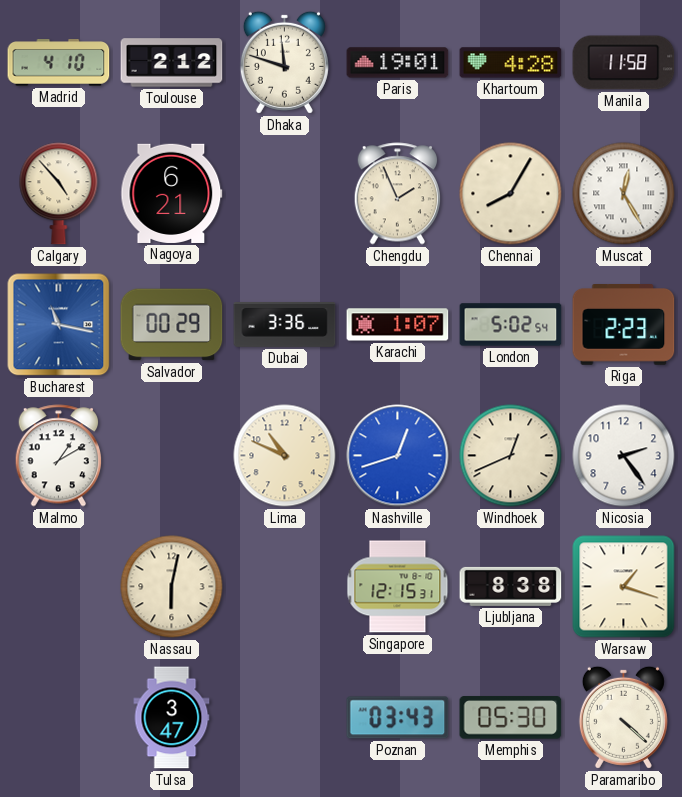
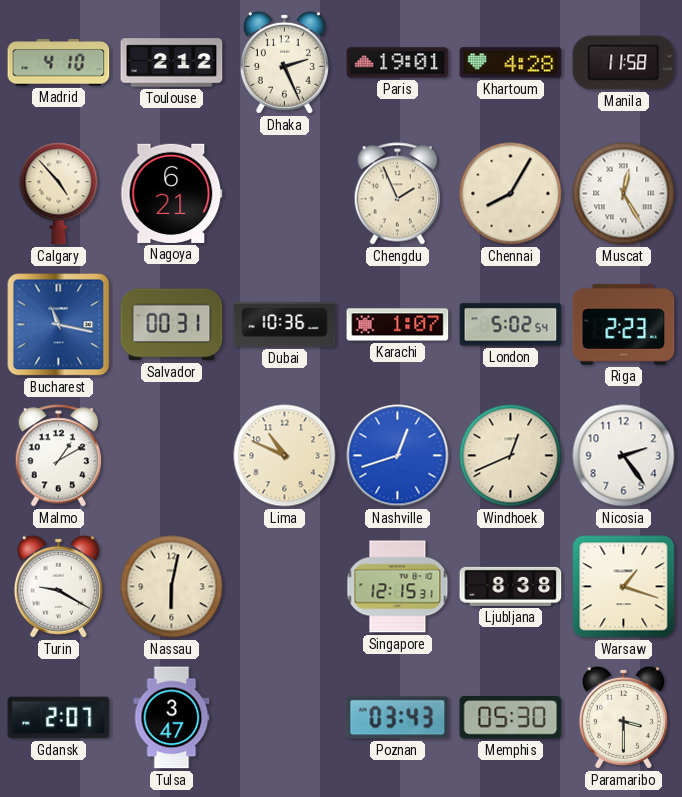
Dhaka: 11:48 -> 2:26
Salvador: 00:29 -> 00:31
Dubai: 3:36 -> 10:36
Turin: none -> 9:20
Gdansk: none -> 2:07
Paramaribo: 4:22 -> 3:30
